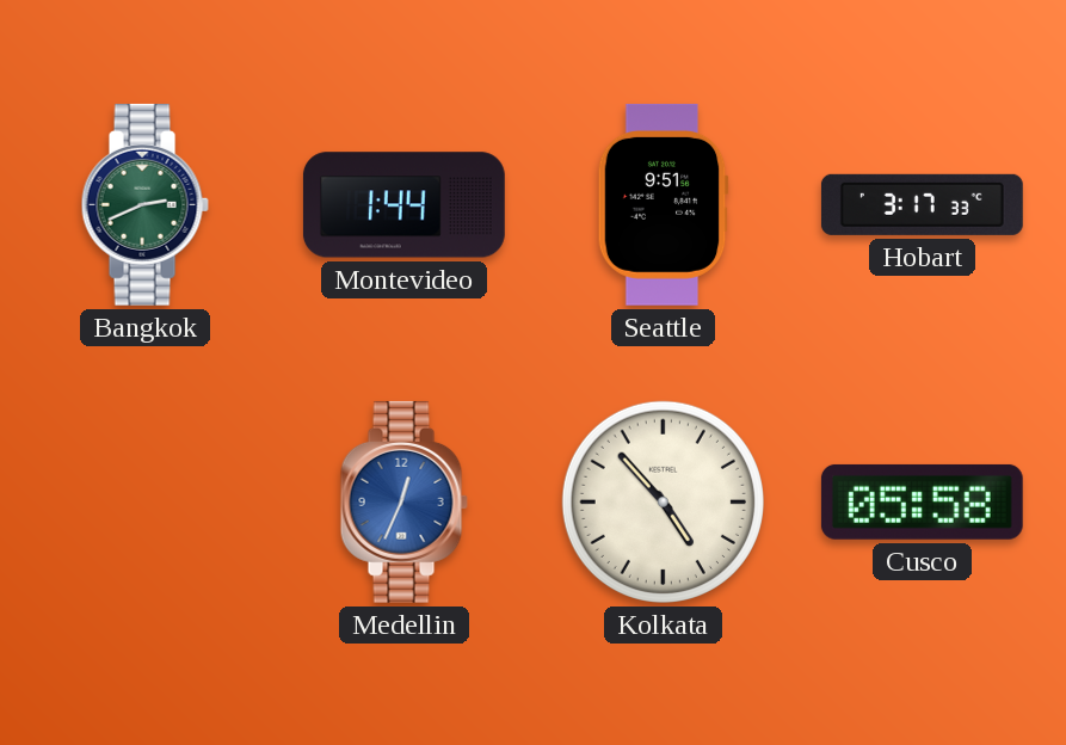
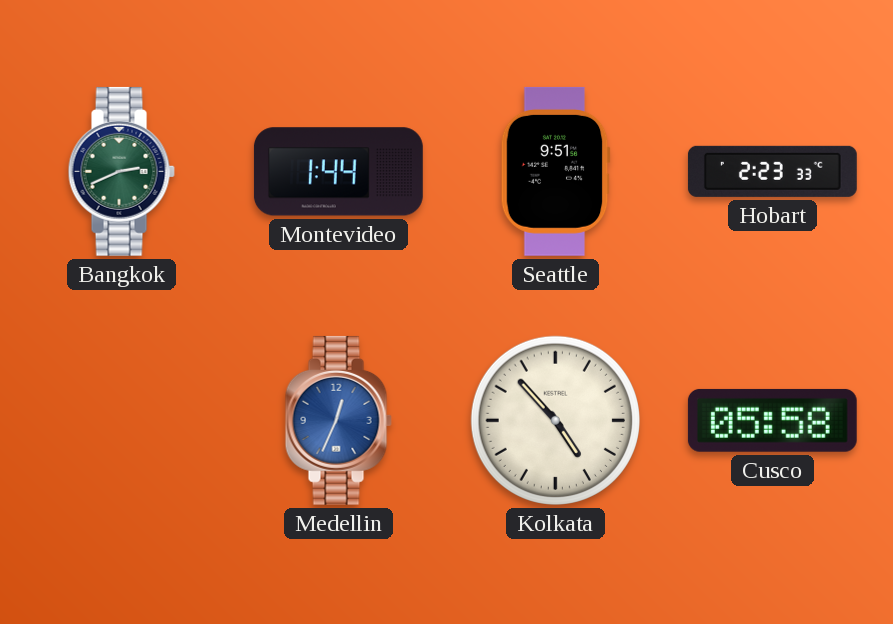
Hobart: 3:17 -> 2:23
